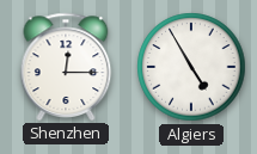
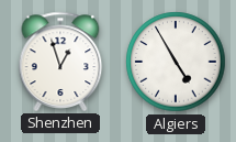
Shenzhen: 12:15 -> 12:57
